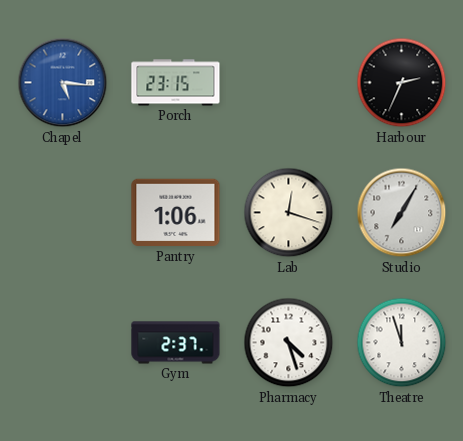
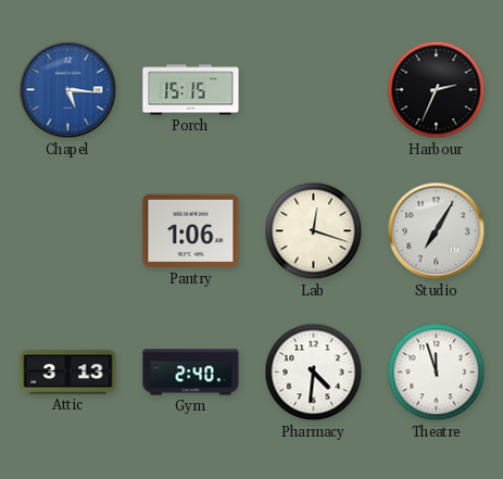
Porch: 23:15 -> 15:15
Attic: none -> 3:13
Gym: 2:37 -> 2:40
Pharmacy: 4:27 -> 4:31
